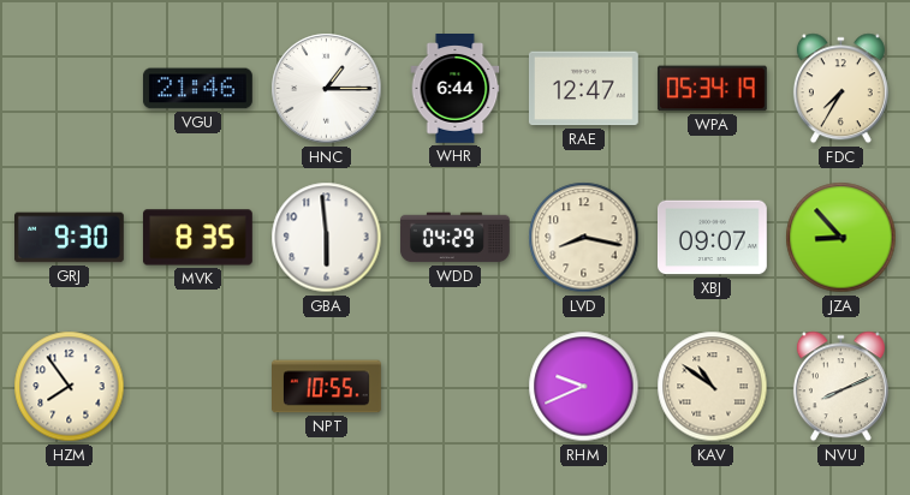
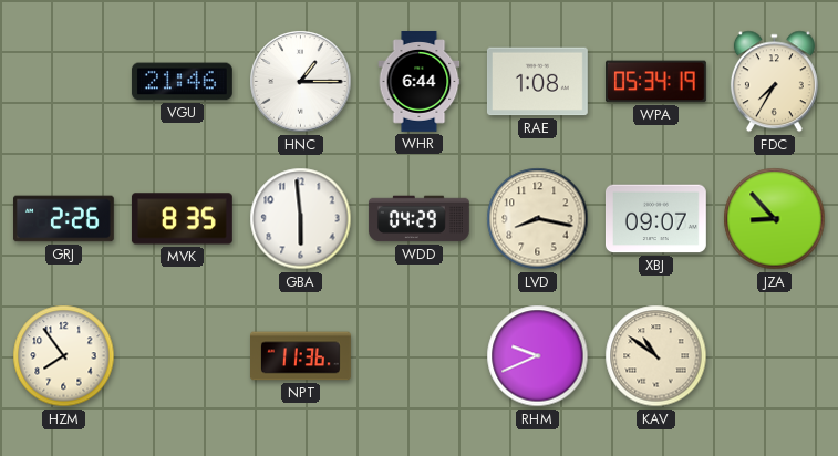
RAE: 12:47 -> 1:08
GRJ: 9:30 -> 2:26
NPT: 10:55 -> 11:36
NVU: 8:11 -> none
